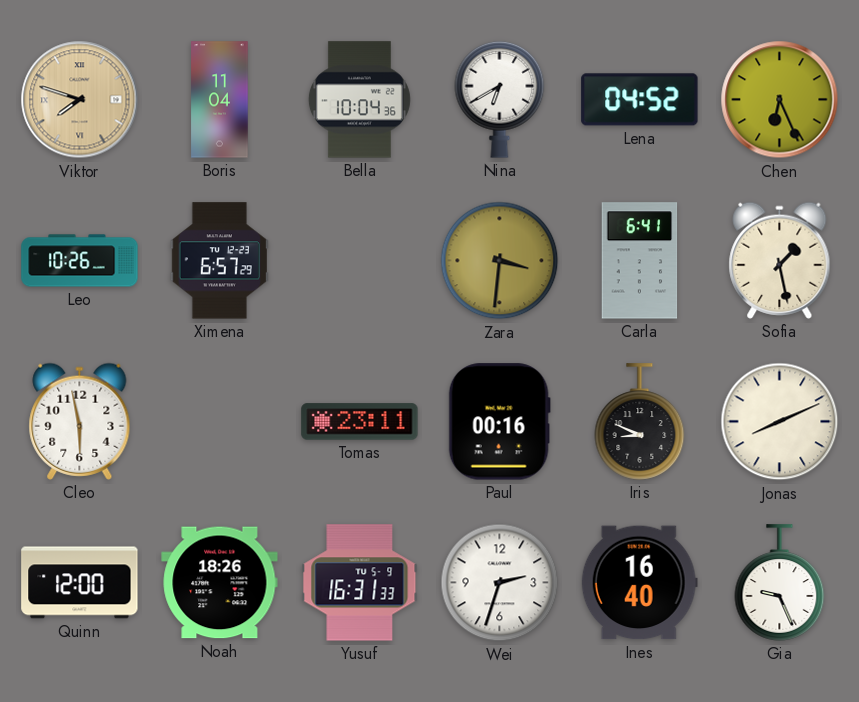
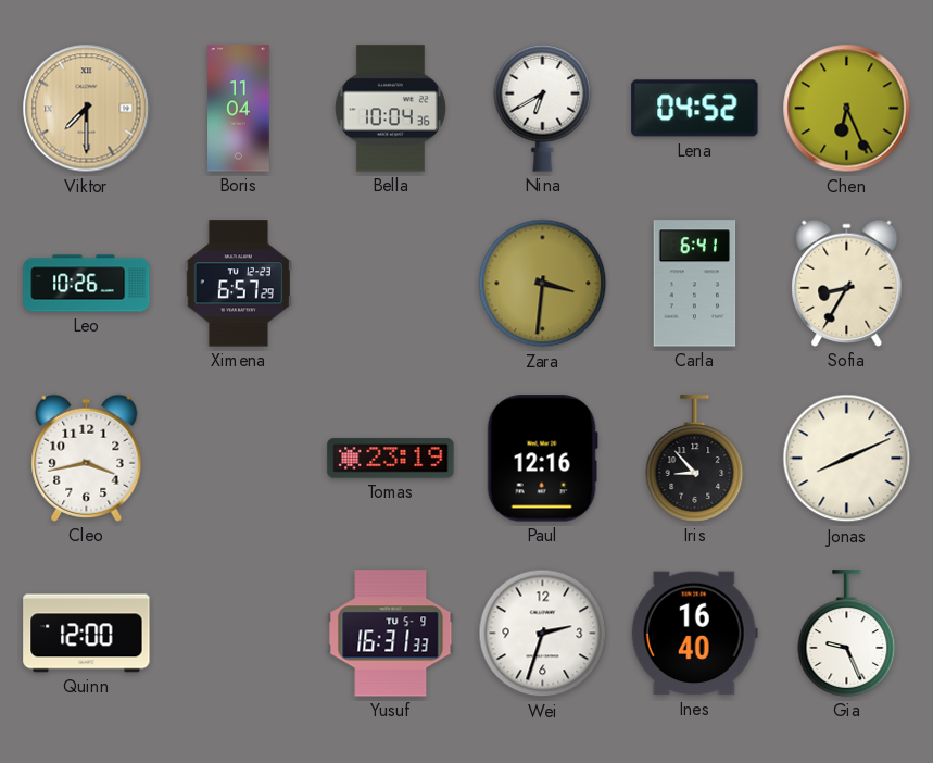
Viktor: 7:48 -> 7:30
Sofia: 1:28 -> 8:35
Cleo: 5:58 -> 3:43
Tomas: 23:11 -> 23:19
Paul: 00:16 -> 12:16
Iris: 8:49 -> 8:53
Noah: 18:26 -> none
